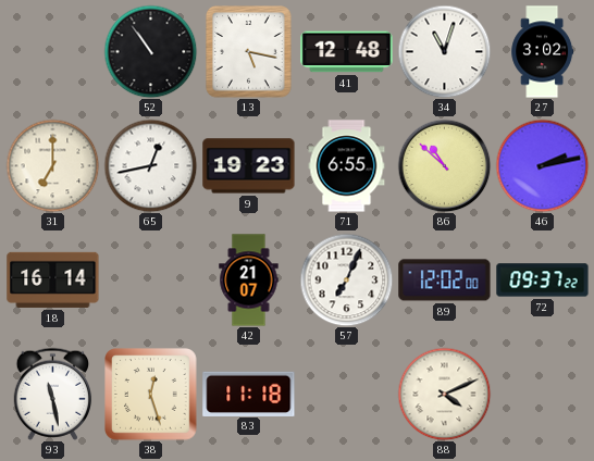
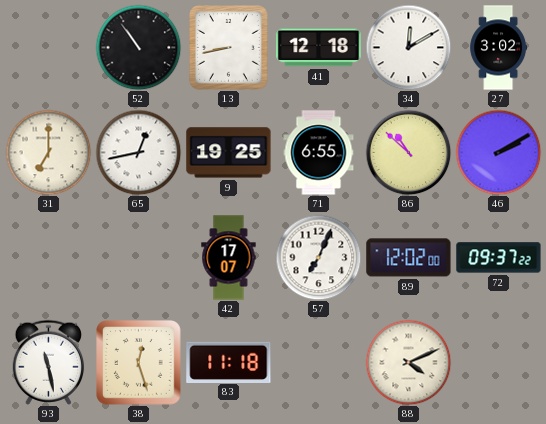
13: 5:17 -> 8:43
41: 12:48 -> 12:18
34: 11:03 -> 12:10
9: 19:23 -> 19:25
46: 2:13 -> 2:10
18: 16:14 -> none
42: 21:07 -> 17:07
